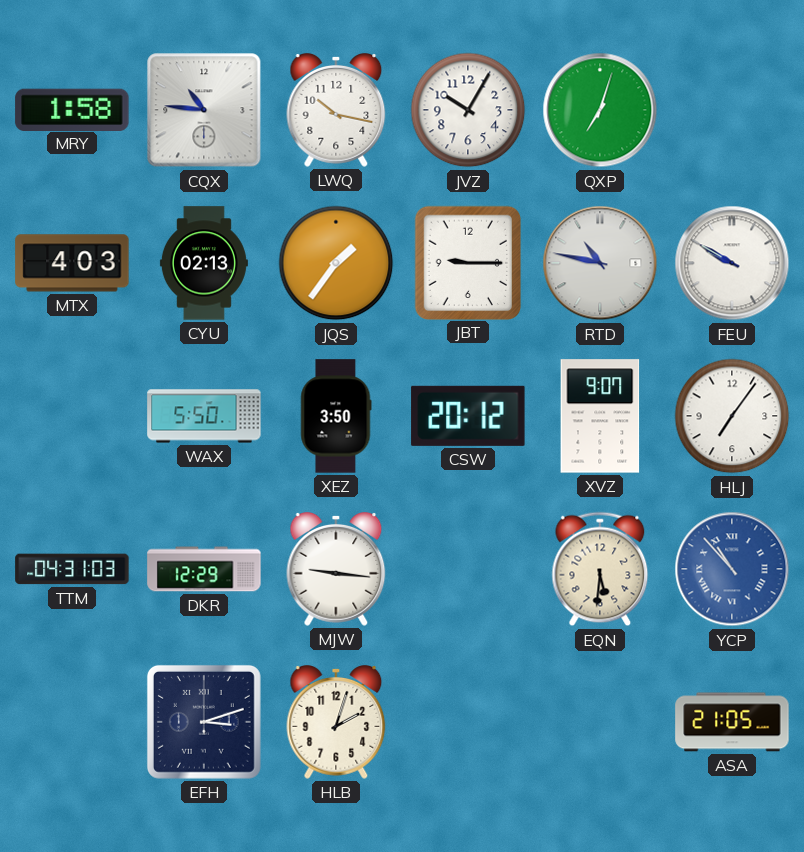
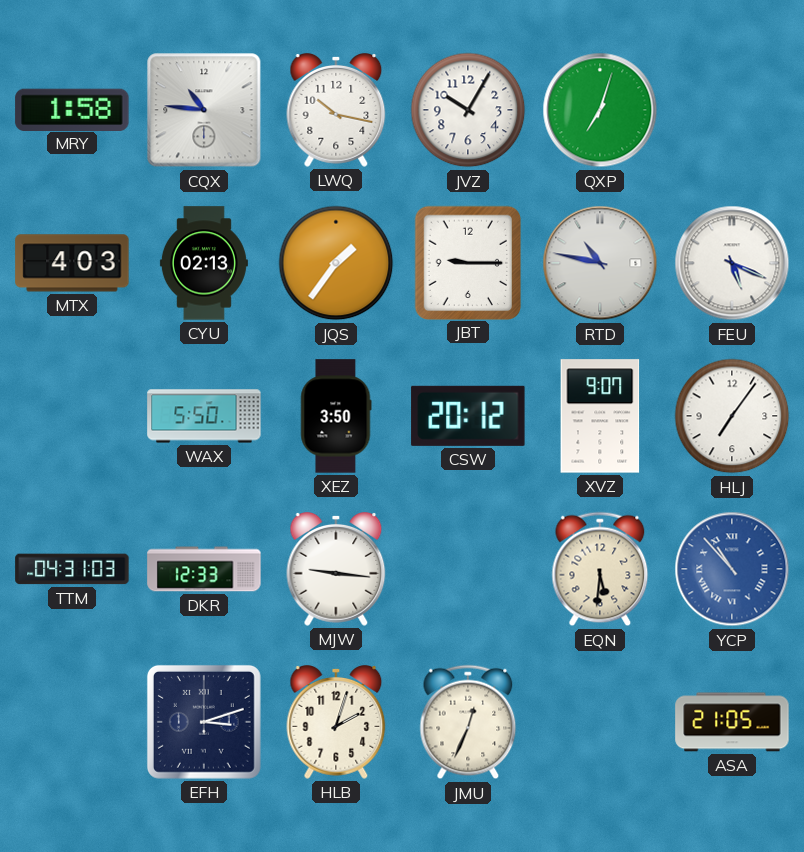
FEU: 9:50 -> 5:19
DKR: 12:29 -> 12:33
JMU: none -> 12:34
